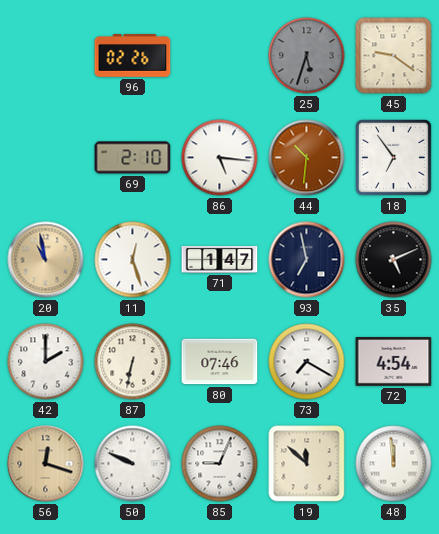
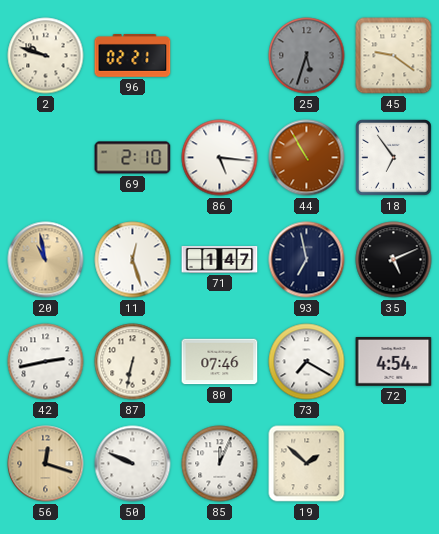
2: none -> 9:48
96: 02:26 -> 02:21
44: 10:31 -> 10:55
42: 2:00 -> 2:43
85: 9:04 -> 12:04
19: 11:52 -> 1:52
48: 11:59 -> none
